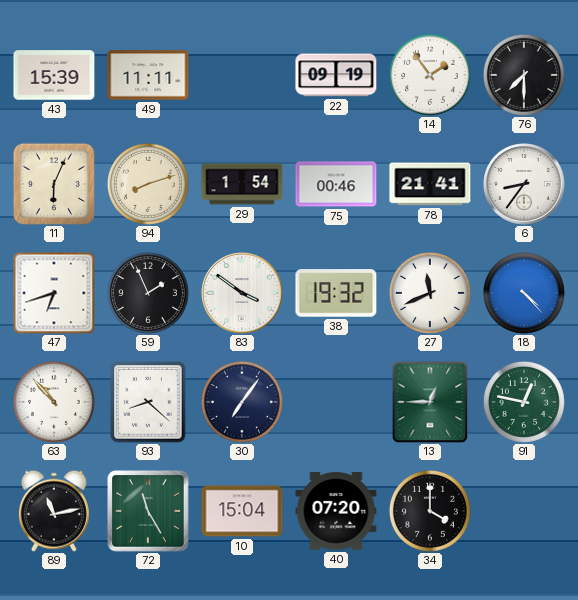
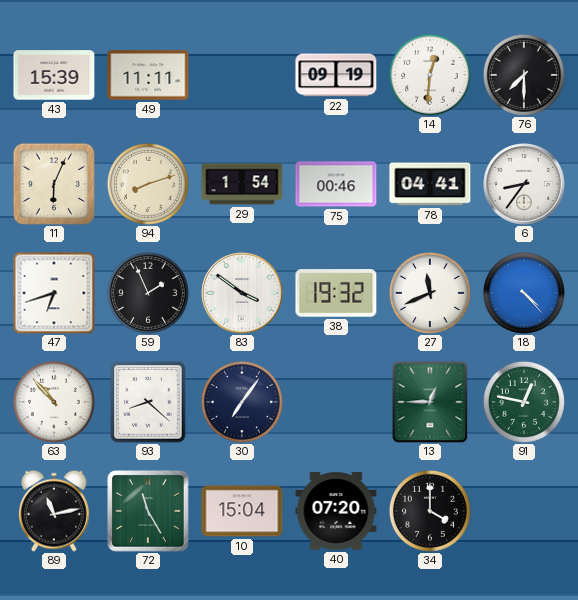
14: 1:54 -> 12:31
78: 21:41 -> 04:41
